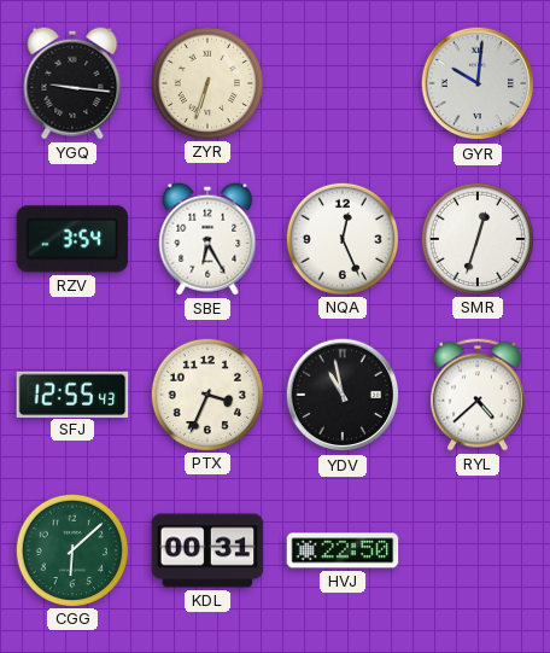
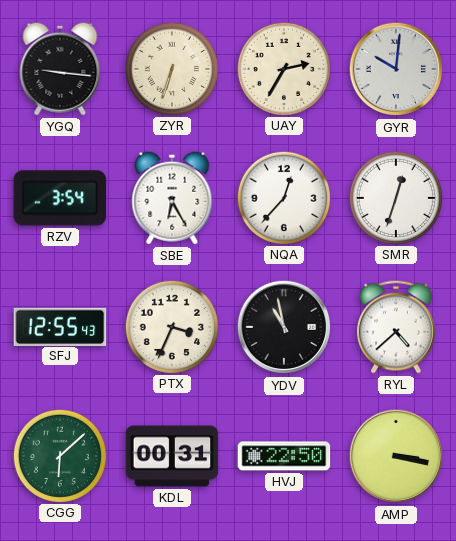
UAY: none -> 2:35
NQA: 12:26 -> 12:37
AMP: none -> 3:17
